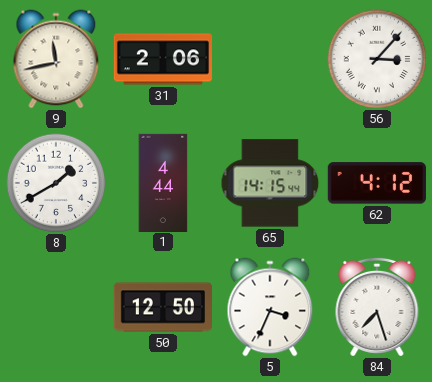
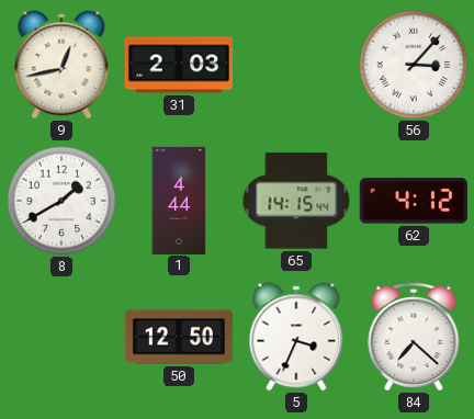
9: 11:43 -> 12:43
31: 2:06 -> 2:03
84: 7:27 -> 7:22
